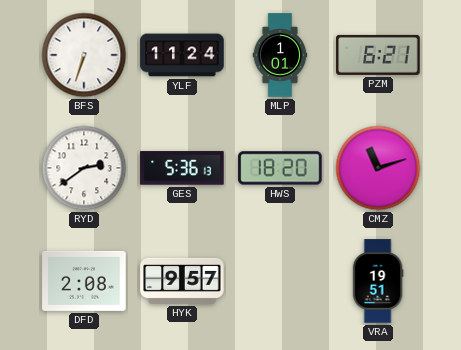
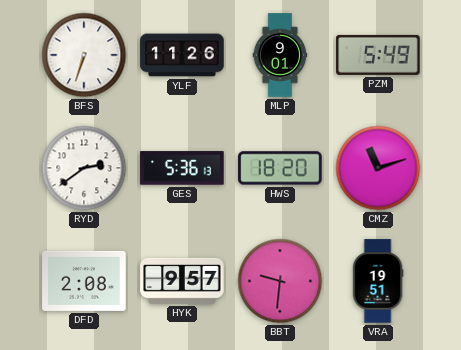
YLF: 11:24 -> 11:26
MLP: 1:01 -> 9:01
PZM: 6:21 -> 5:49
BBT: none -> 9:31
